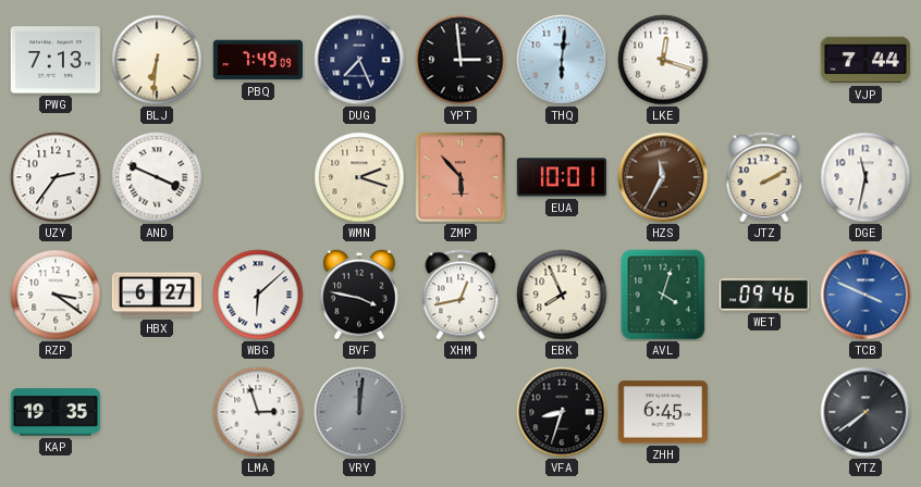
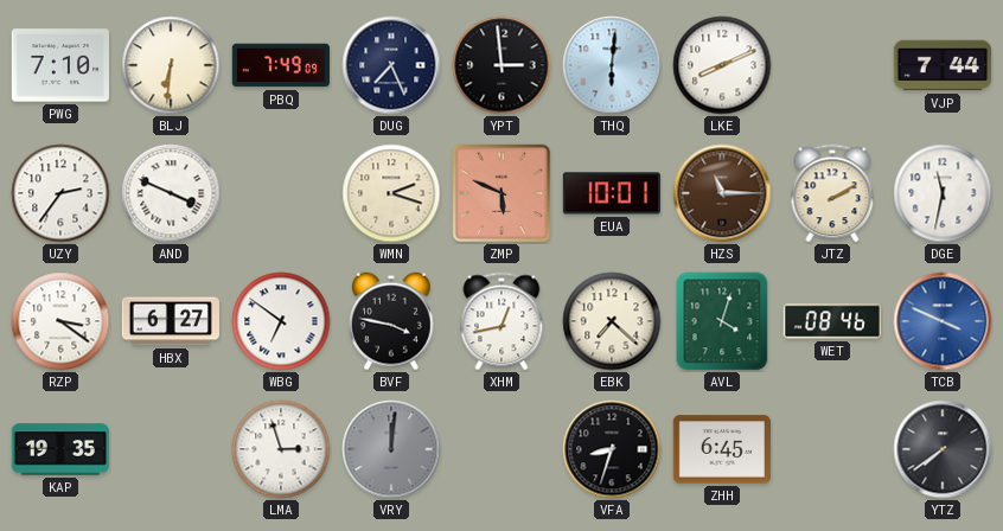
PWG: 7:13 -> 7:10
LKE: 12:18 -> 8:11
ZMP: 5:53 -> 5:49
HZS: 11:35 -> 11:15
WBG: 6:08 -> 6:51
EBK: 7:56 -> 7:22
WET: 09:46 -> 08:46
